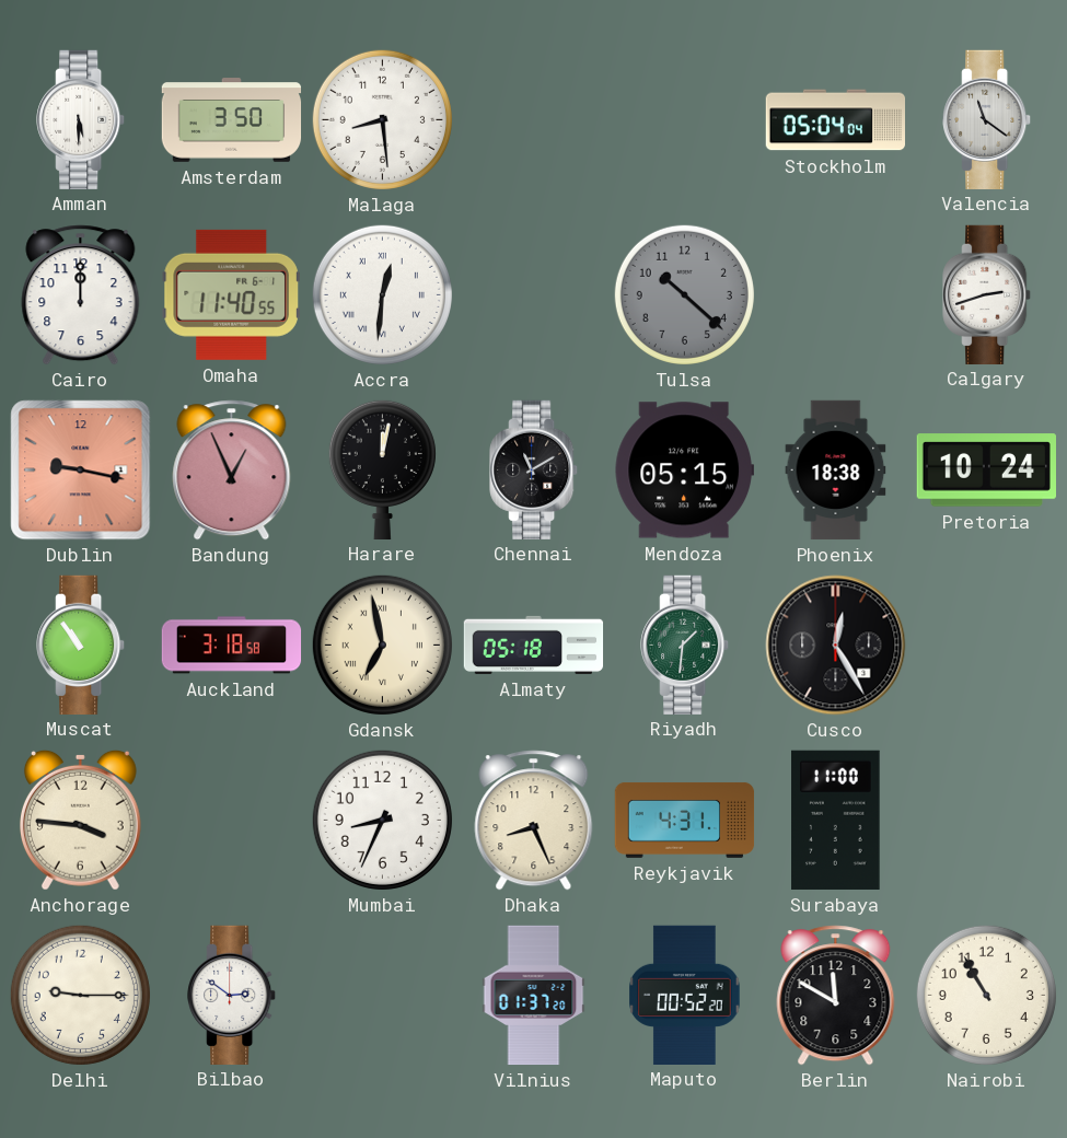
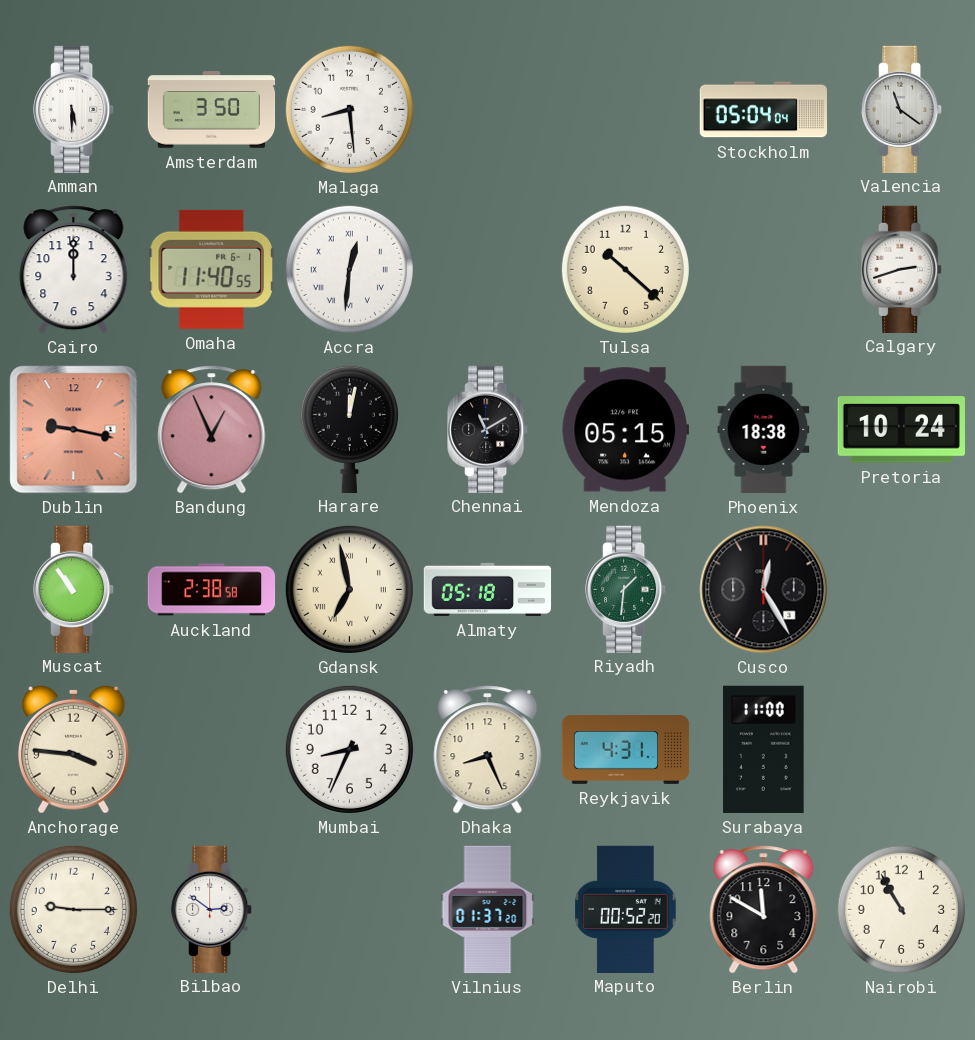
Tulsa dial: grey -> cream
Auckland: 3:18 -> 2:38
